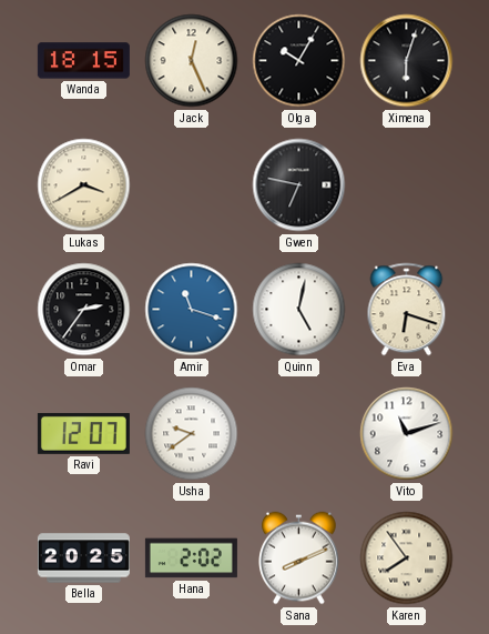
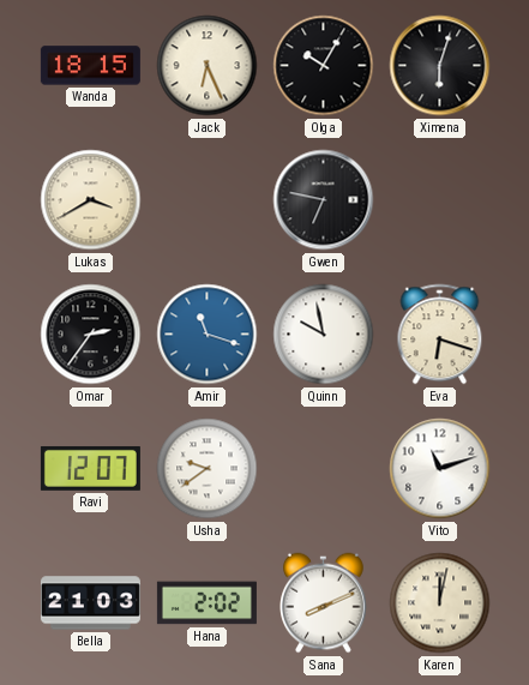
Jack: 12:26 -> 6:26
Quinn: 5:02 -> 9:58
Bella: 20:25 -> 21:03
Karen: 7:54 -> 12:02
